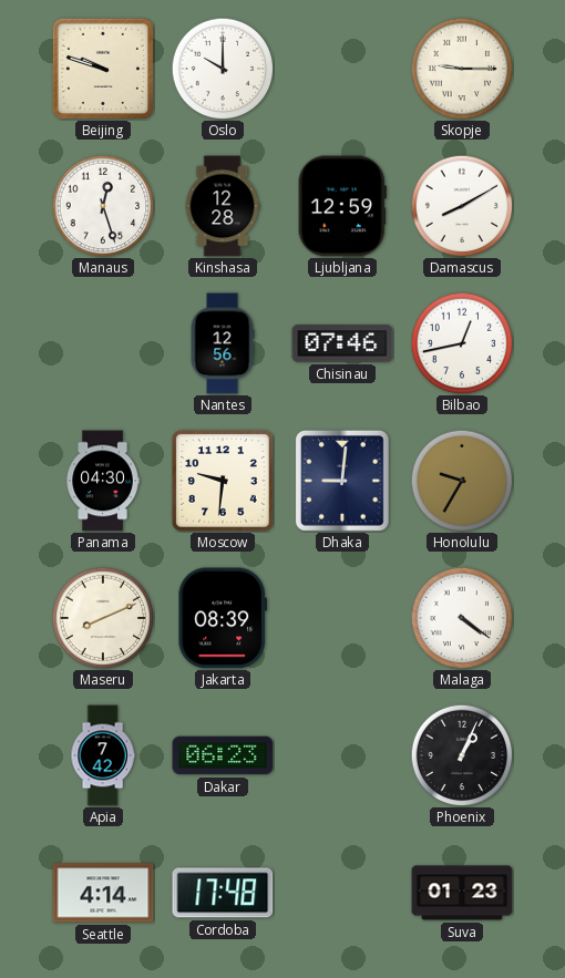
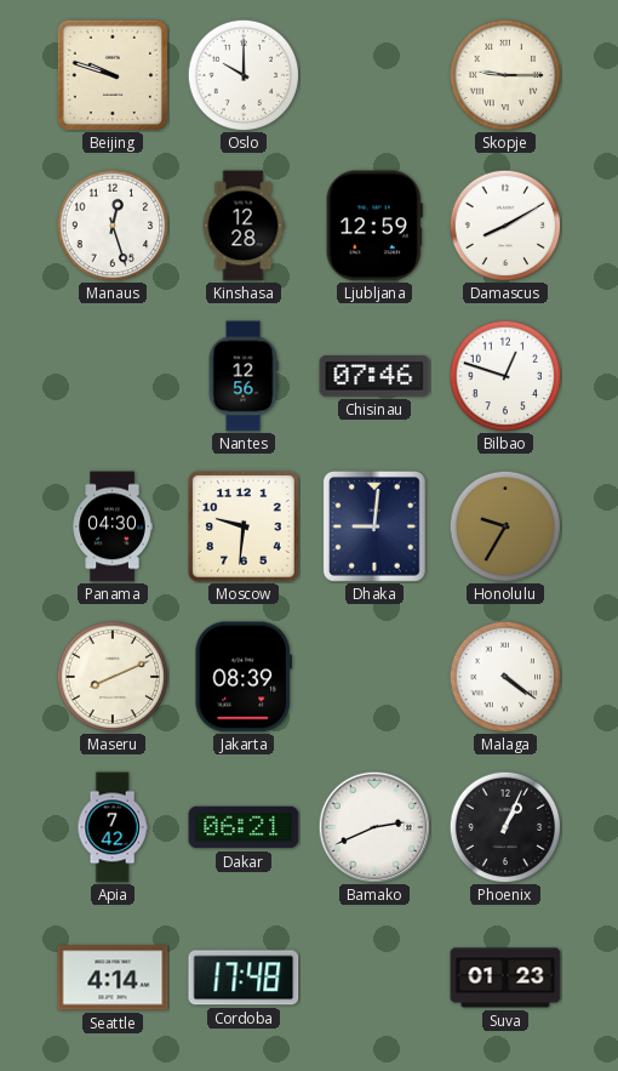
Bilbao: 12:43 -> 12:48
Dakar: 06:23 -> 06:21
Bamako: none -> 2:41
